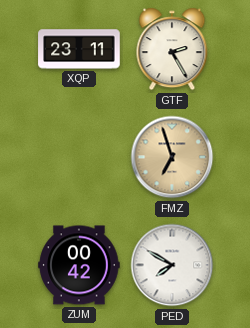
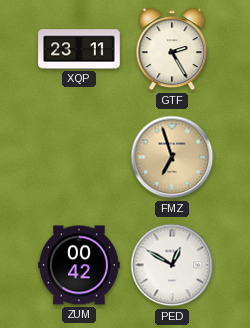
PED: 7:50 -> 12:50
